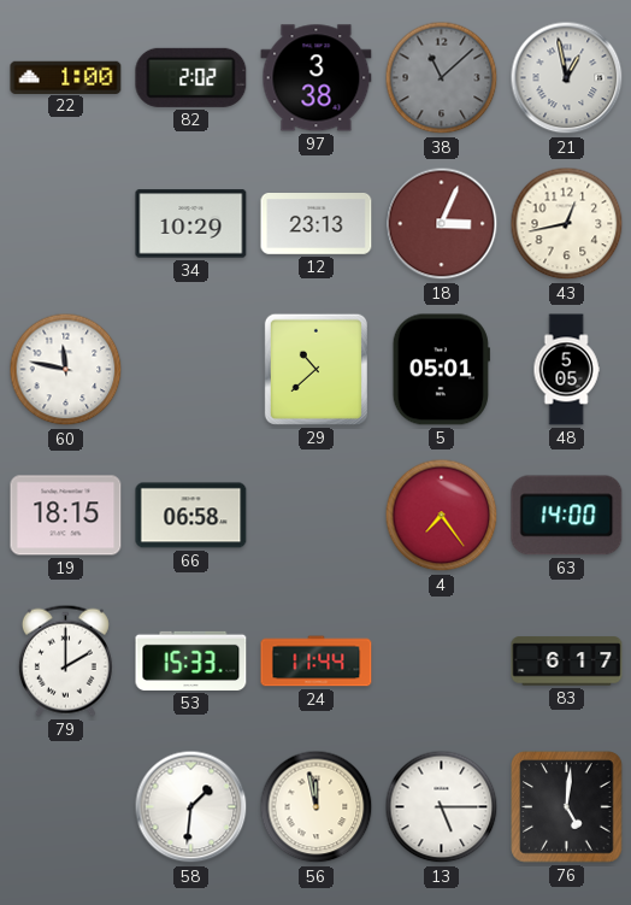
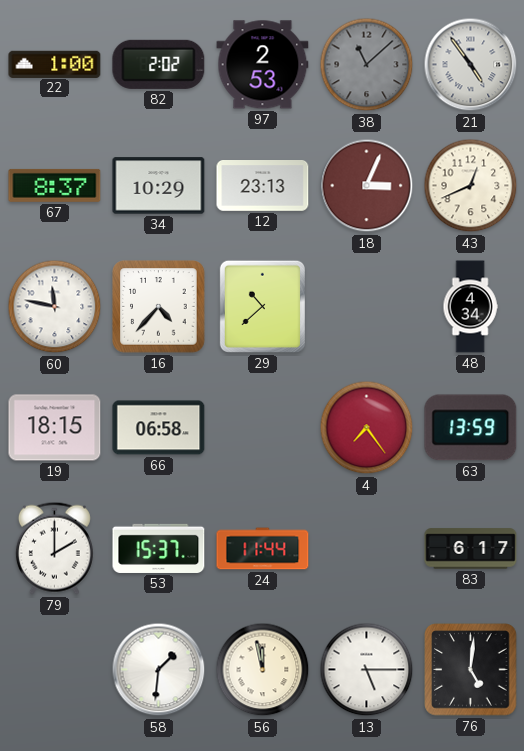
97: 3:38 -> 2:53
21: 12:58 -> 4:54
67: none -> 8:37
43: 12:43 -> 12:41
16: none -> 4:37
5: 05:01 -> none
48: 5:05 -> 4:34
63: 14:00 -> 13:59
53: 15:33 -> 15:37
